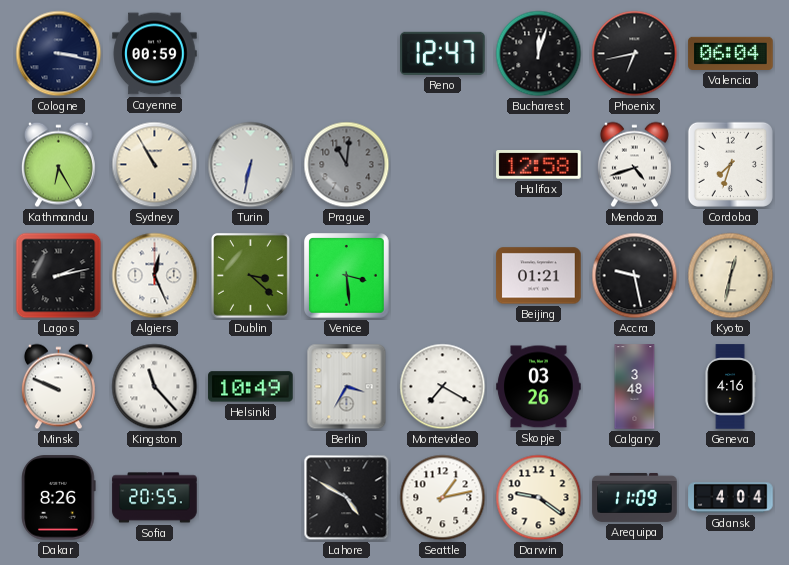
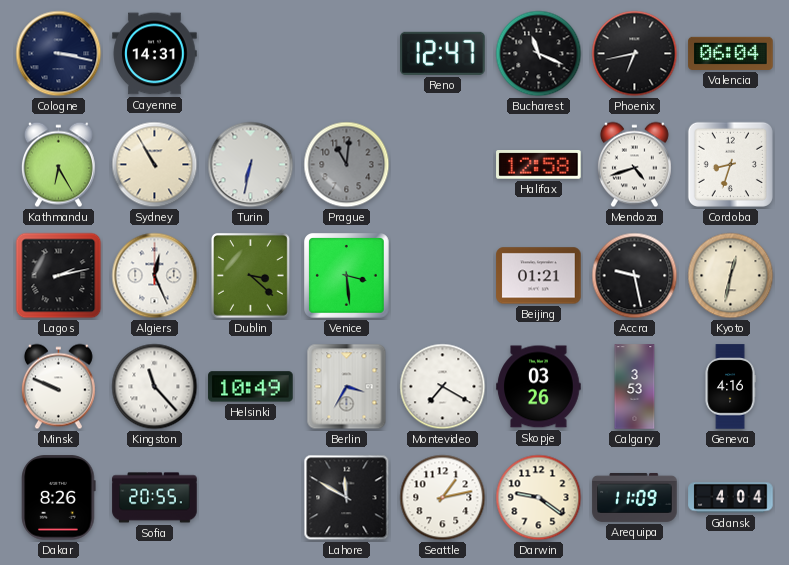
Cayenne: 00:59 -> 14:31
Bucharest: 12:03 -> 11:19
Cordoba: 7:33 -> 8:33
Calgary: 3:48 -> 3:53
Lahore: 4:50 -> 11:50
